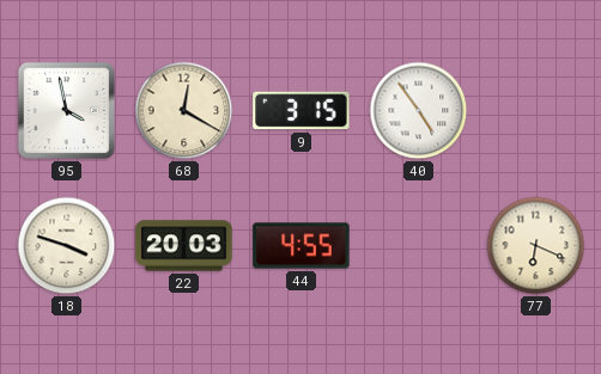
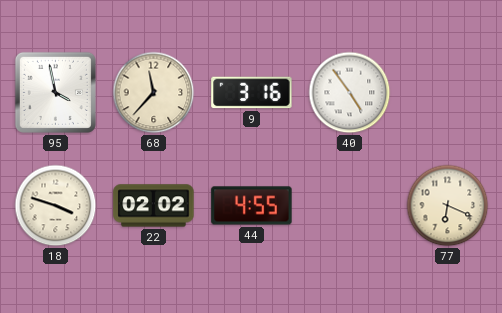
68: 12:20 -> 11:37
9: 3:15 -> 3:16
22: 20:03 -> 02:02
